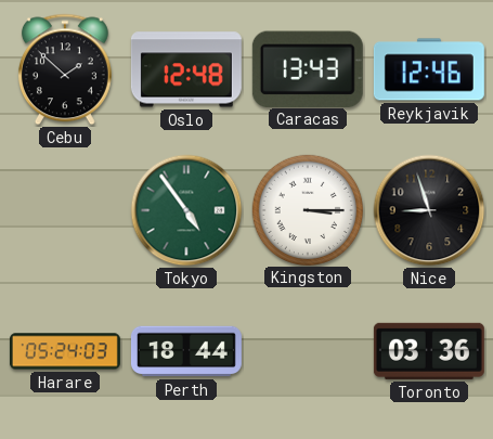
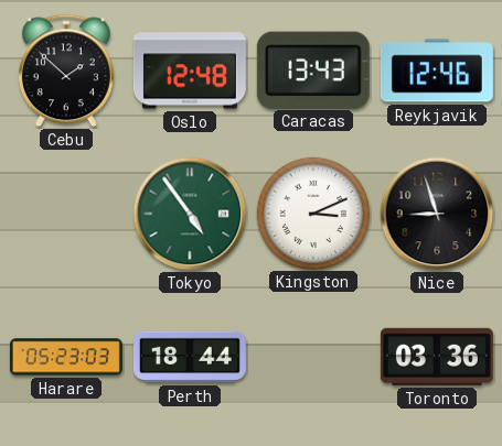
Kingston: 3:15 -> 3:11
Harare: 05:24 -> 05:23
